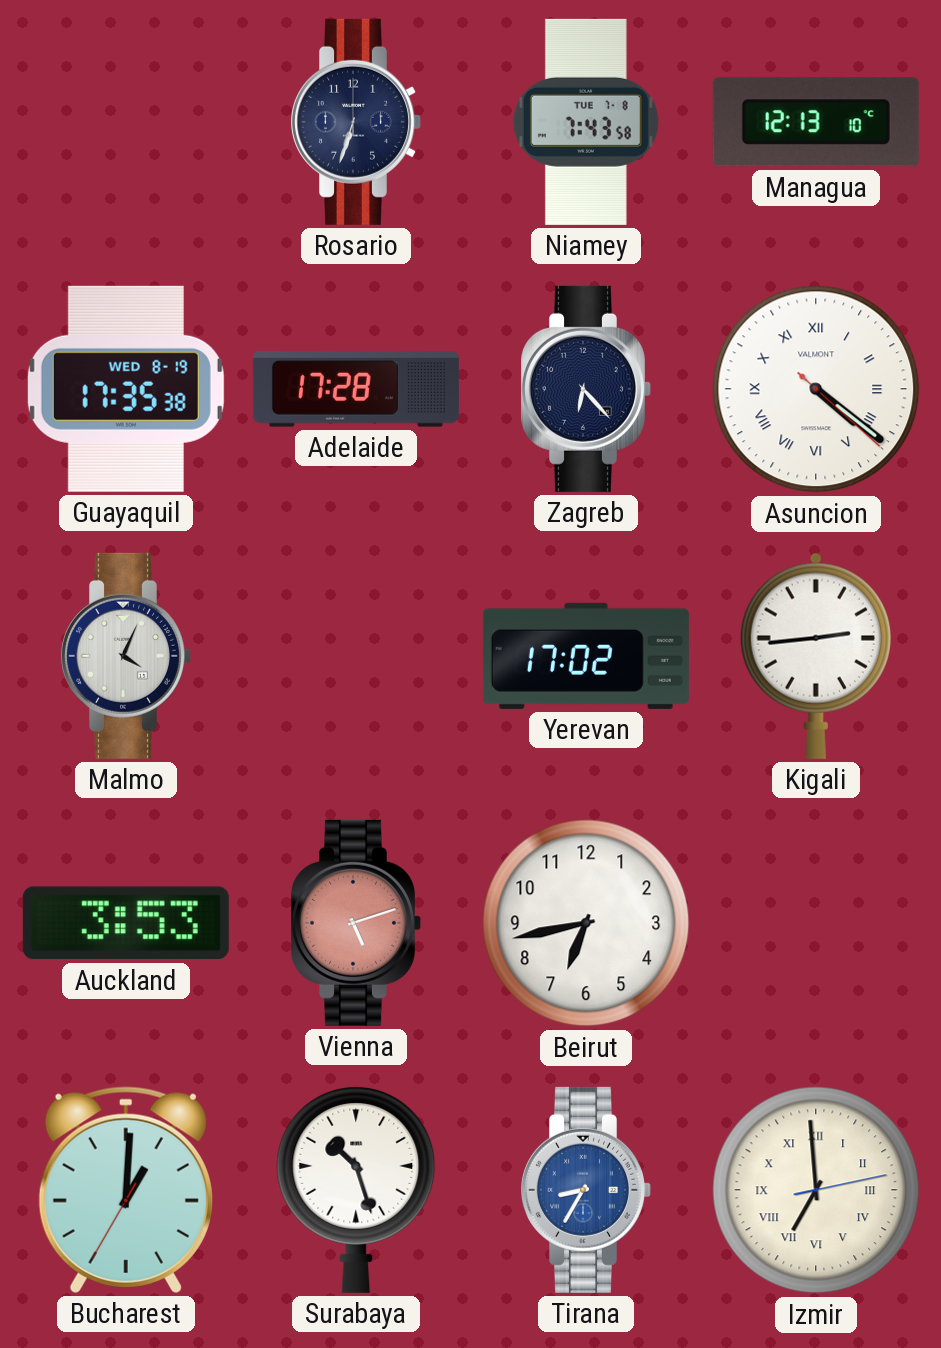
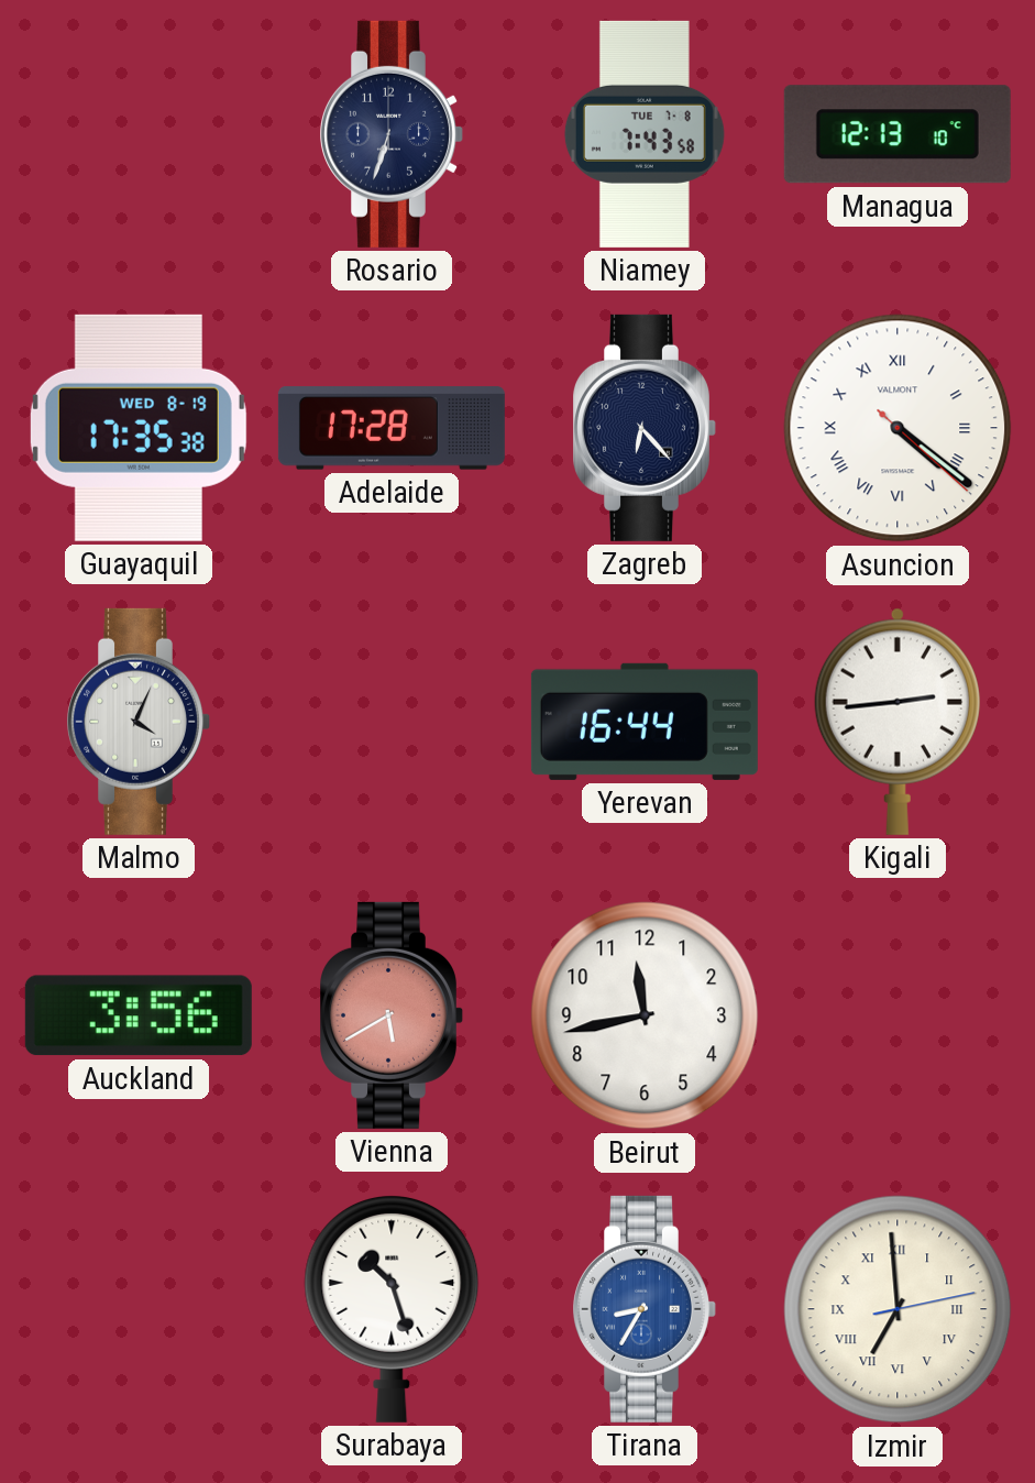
Yerevan: 17:02 -> 16:44
Auckland: 3:53 -> 3:56
Vienna: 5:12 -> 5:40
Beirut: 6:43 -> 11:43
Bucharest: 1:00 -> none
